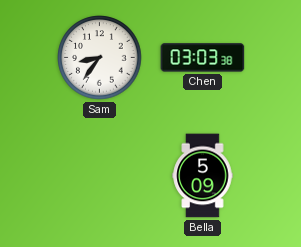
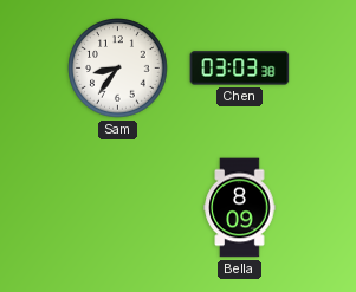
Bella: 5:09 -> 8:09
